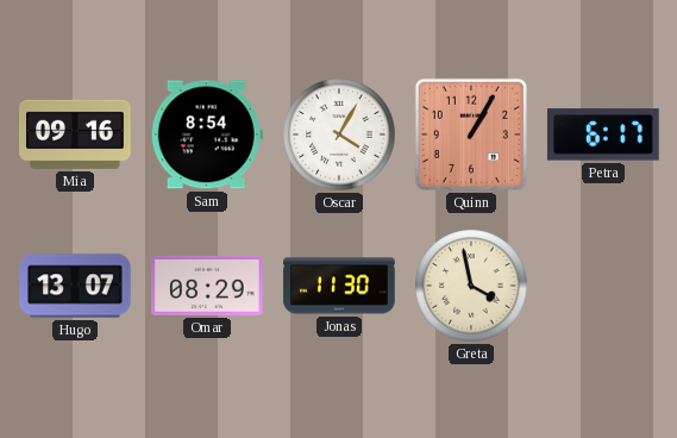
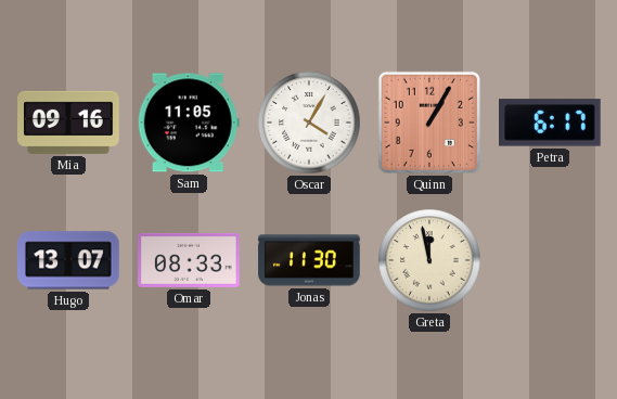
Sam: 8:54 -> 11:05
Omar: 08:29 -> 08:33
Greta: 3:58 -> 11:58
